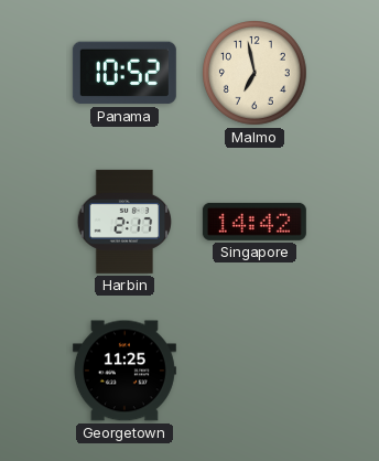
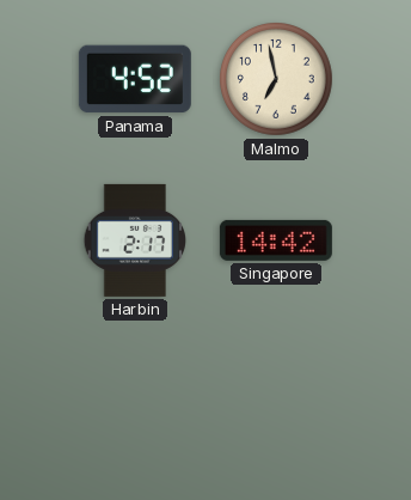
Panama: 10:52 -> 4:52
Georgetown: 11:25 -> none
